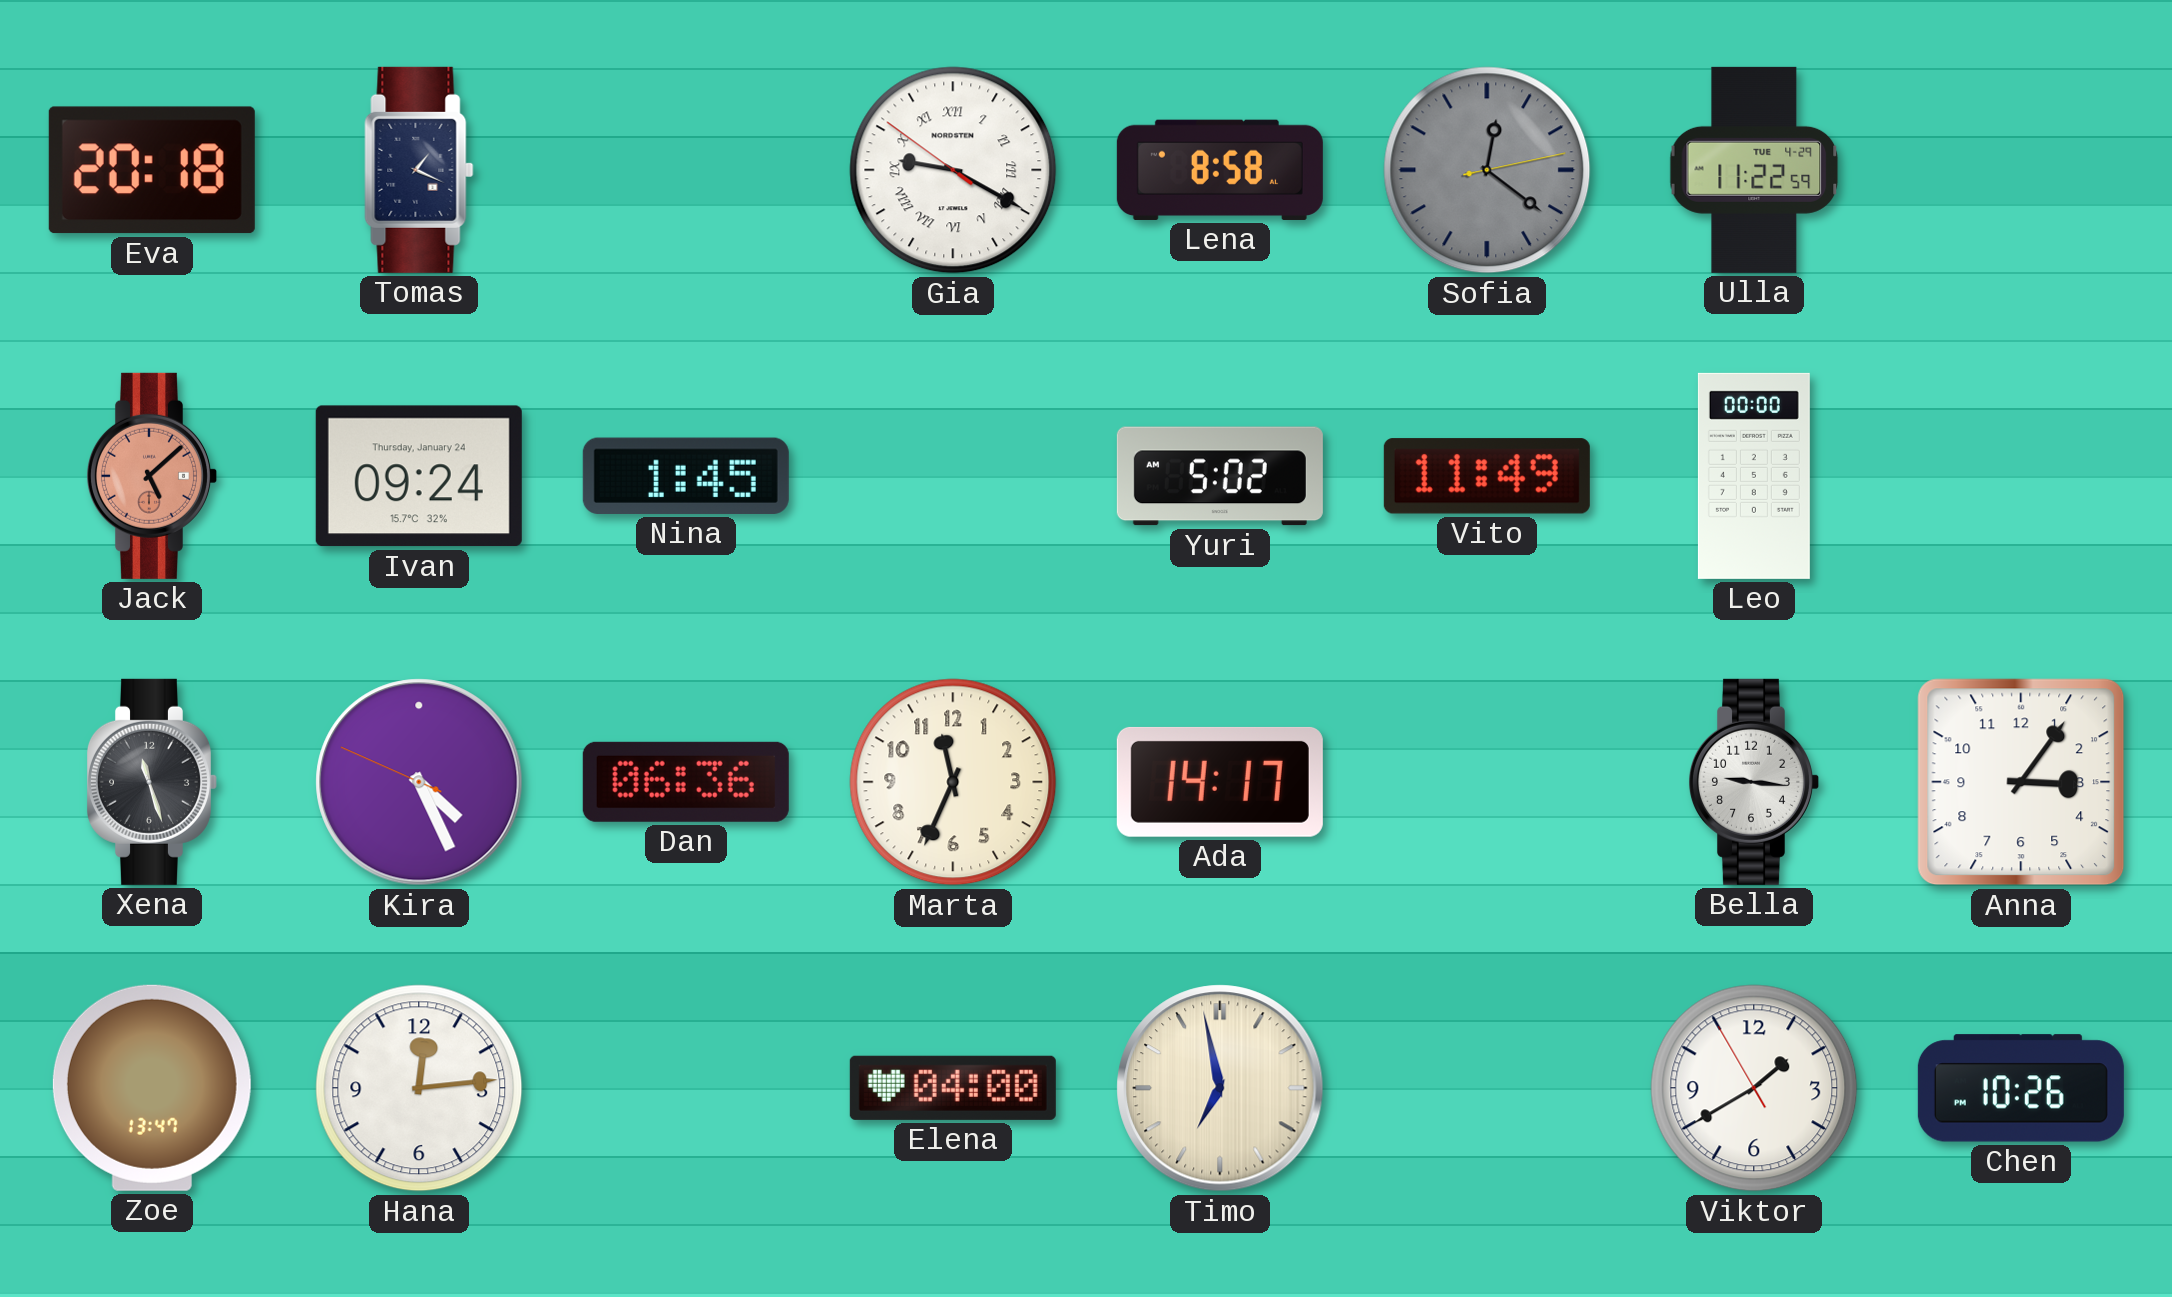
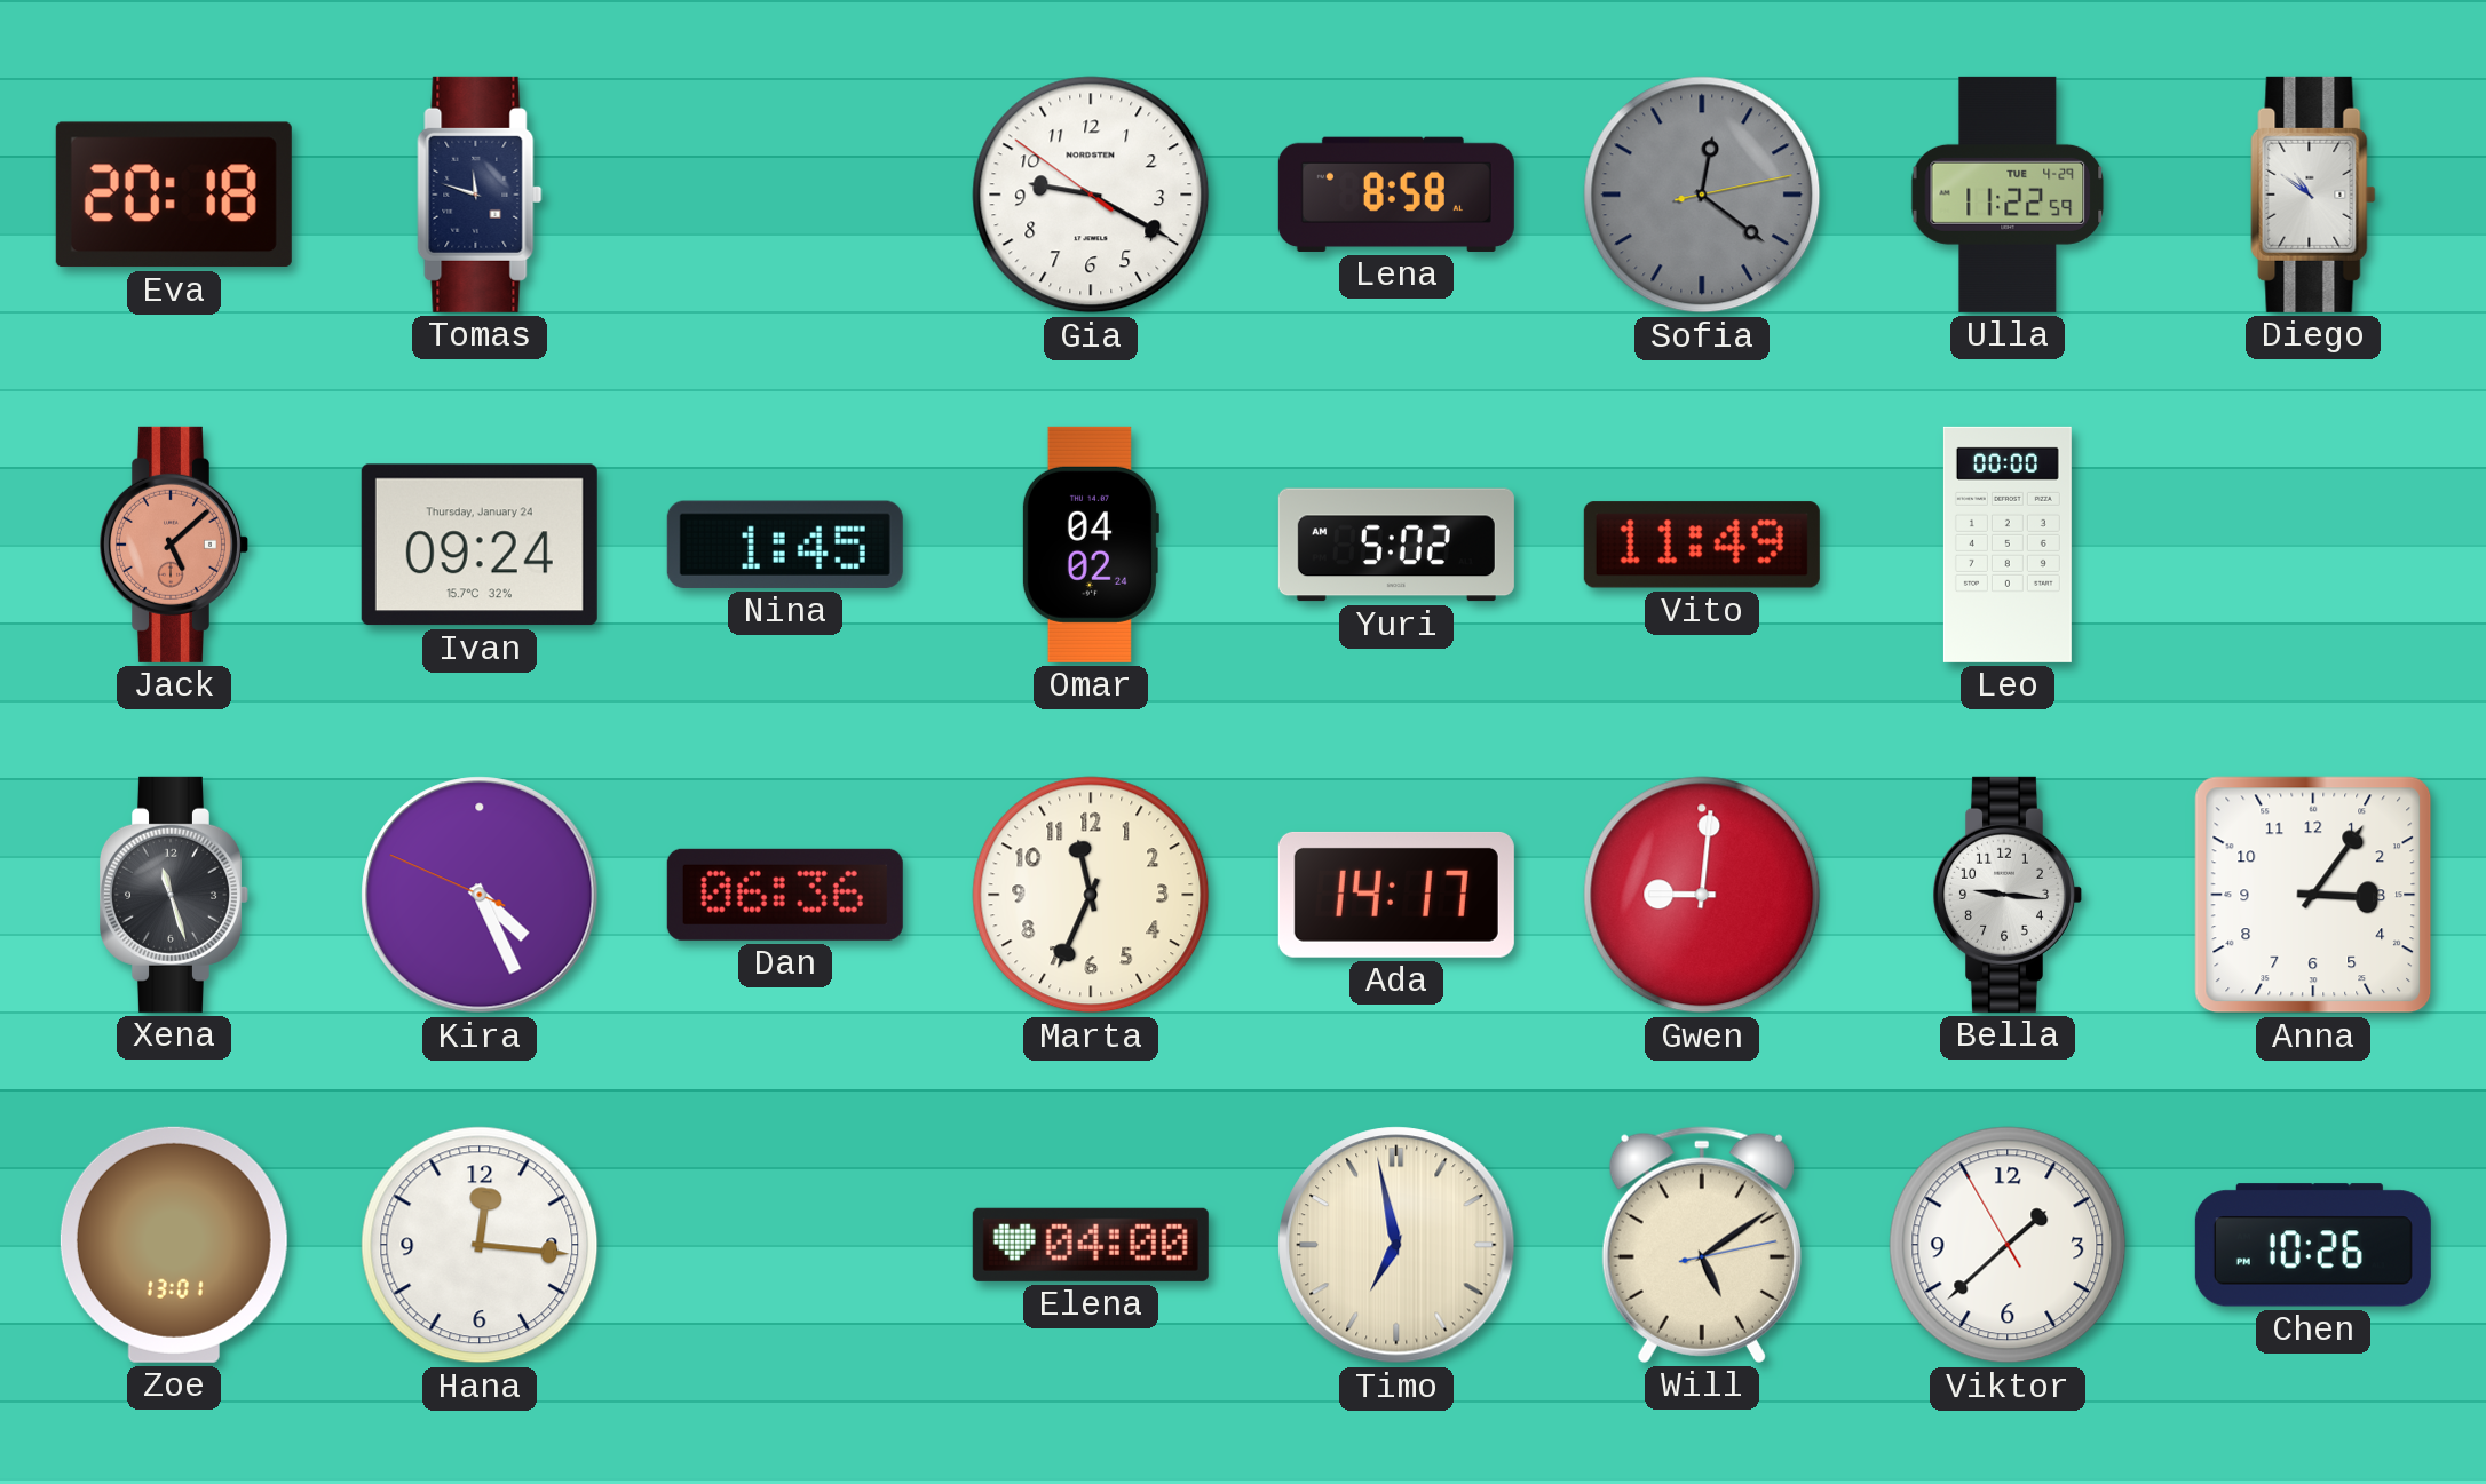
Tomas: 1:19 -> 11:48
Gia numerals: Roman -> Arabic
Diego: none -> 10:51
Omar: none -> 04:02
Gwen: none -> 9:01
Zoe: 13:47 -> 13:01
Hana: 12:14 -> 12:16
Will: none -> 5:09
Viktor: 1:39 -> 1:37
